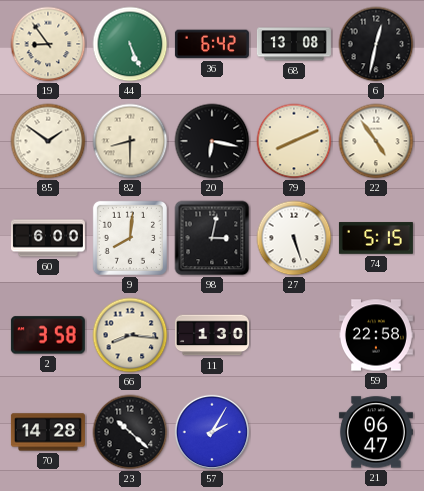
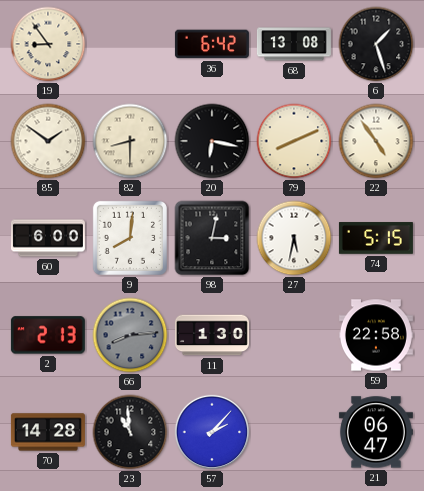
44: 5:26 -> none
6: 12:32 -> 1:27
27: 5:27 -> 5:32
2: 3:58 -> 2:13
66: 8:16 -> 8:14
66 dial: cream -> grey
23: 10:22 -> 10:59
57: 2:05 -> 2:07
